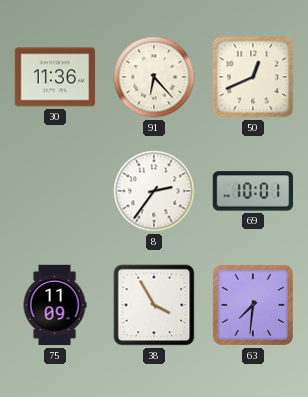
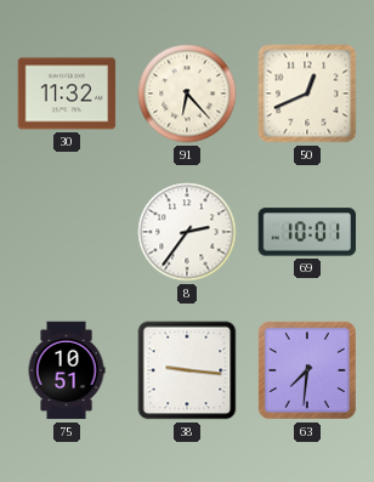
30: 11:36 -> 11:32
75: 11:09 -> 10:51
38: 3:55 -> 9:16
